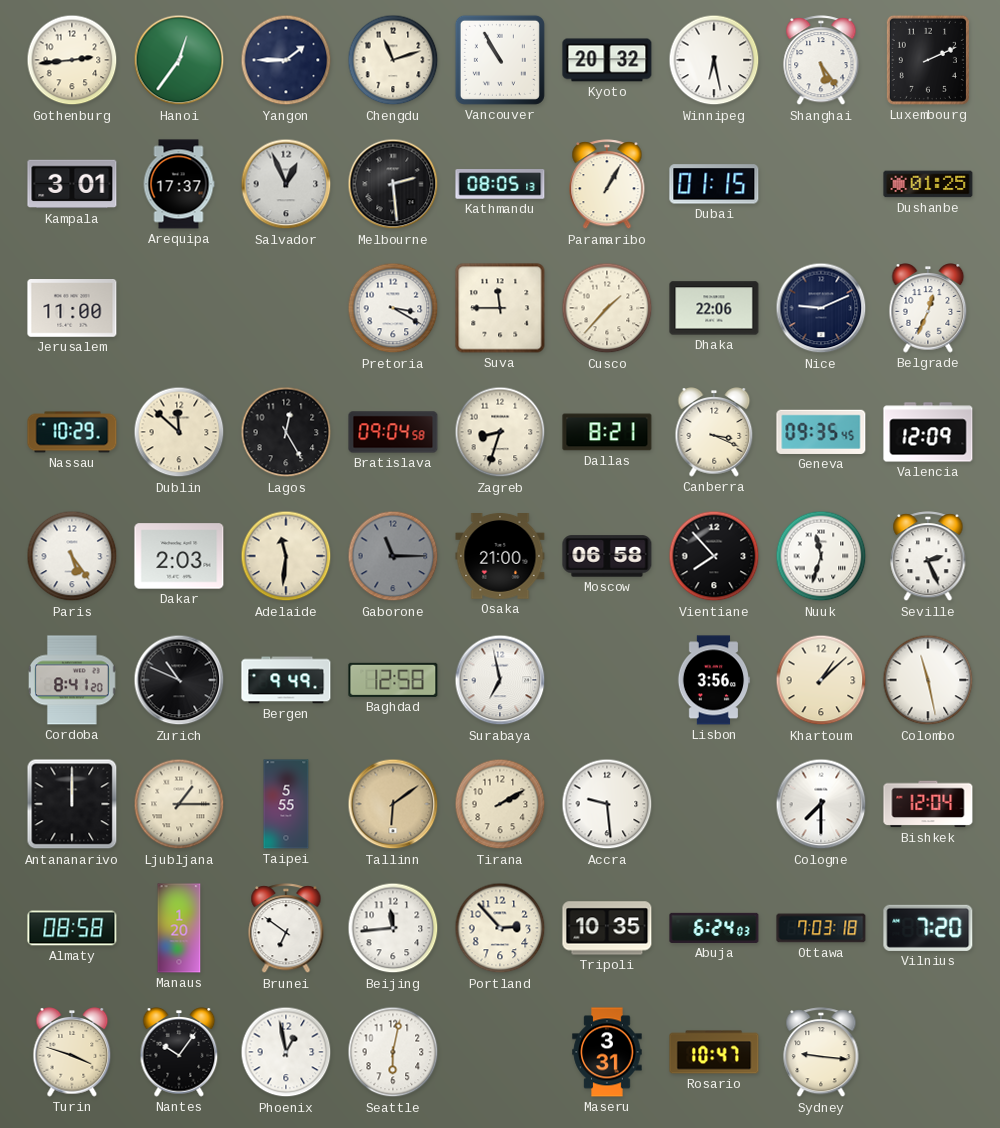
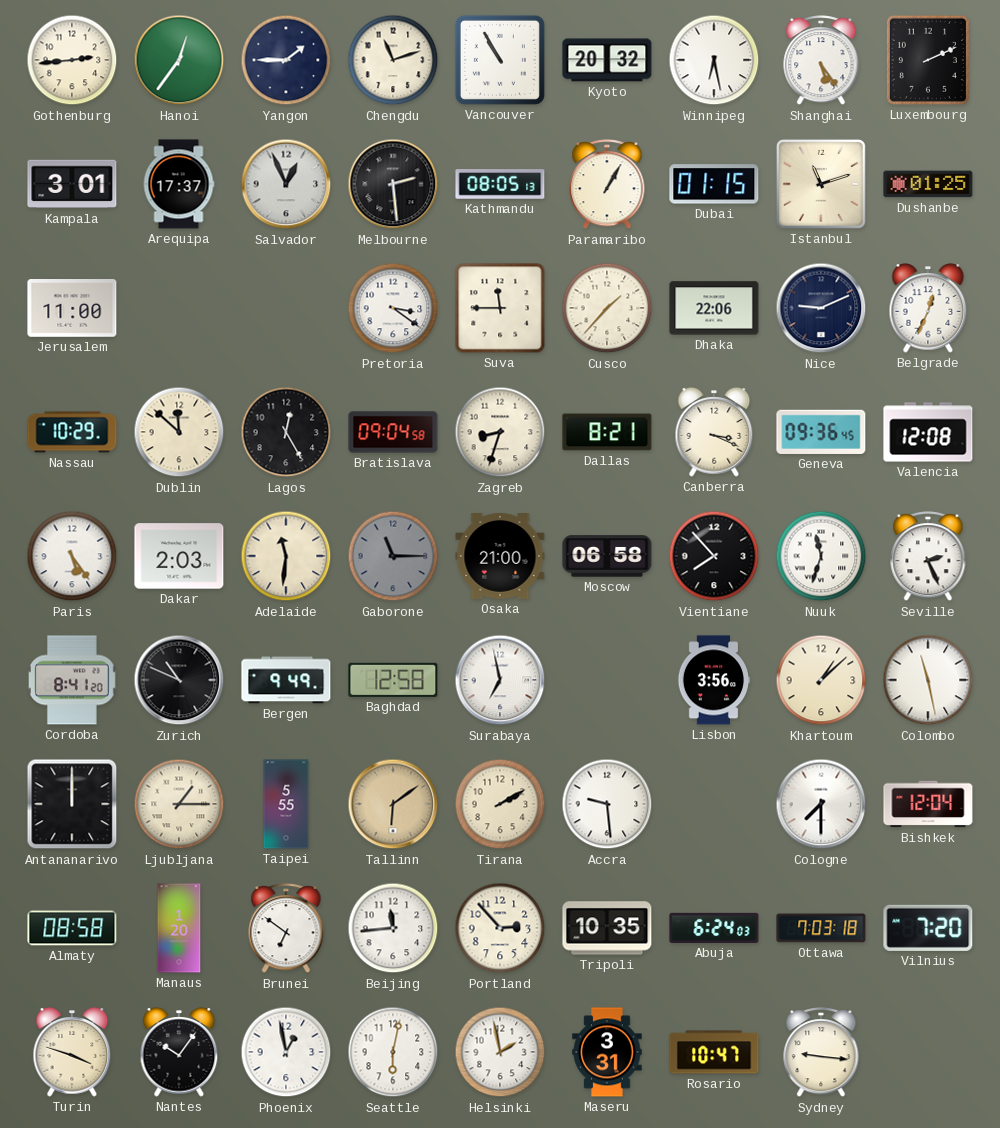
Istanbul: none -> 11:12
Pretoria: 3:20 -> 3:21
Geneva: 09:35 -> 09:36
Valencia: 12:09 -> 12:08
Helsinki: none -> 1:58
